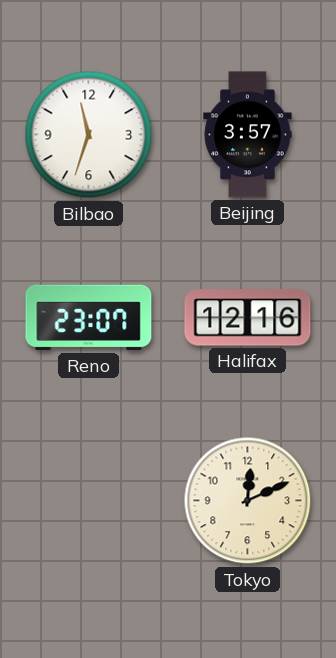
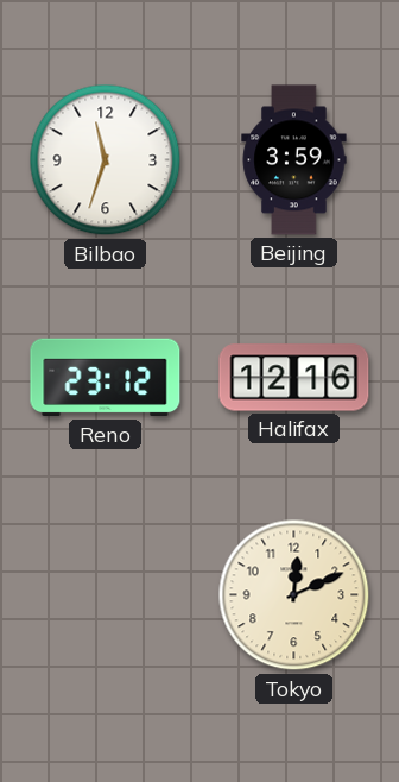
Beijing: 3:57 -> 3:59
Reno: 23:07 -> 23:12
